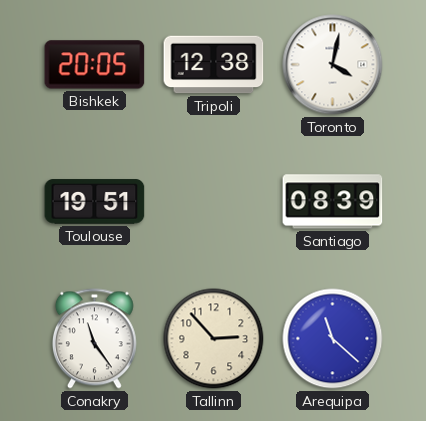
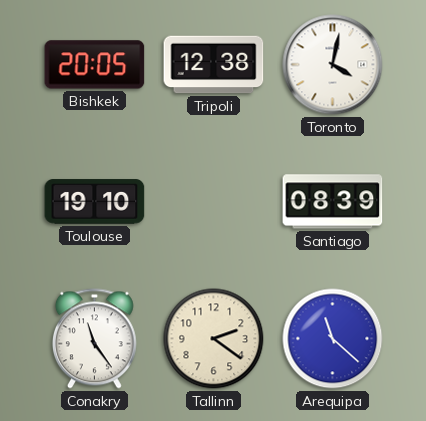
Toulouse: 19:51 -> 19:10
Tallinn: 2:53 -> 2:21
